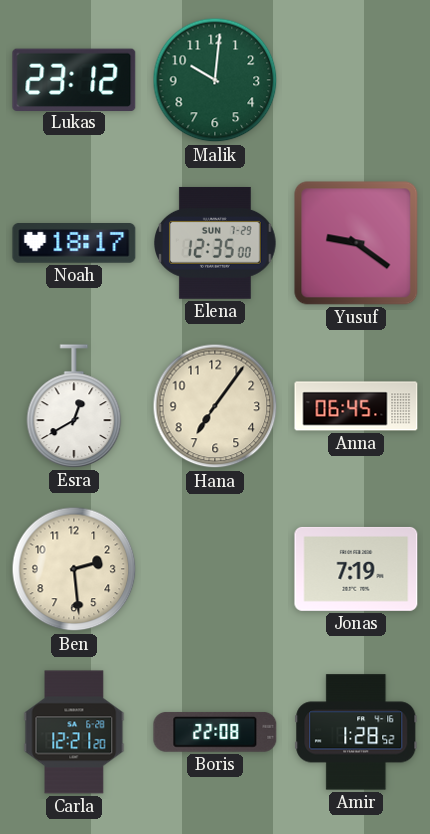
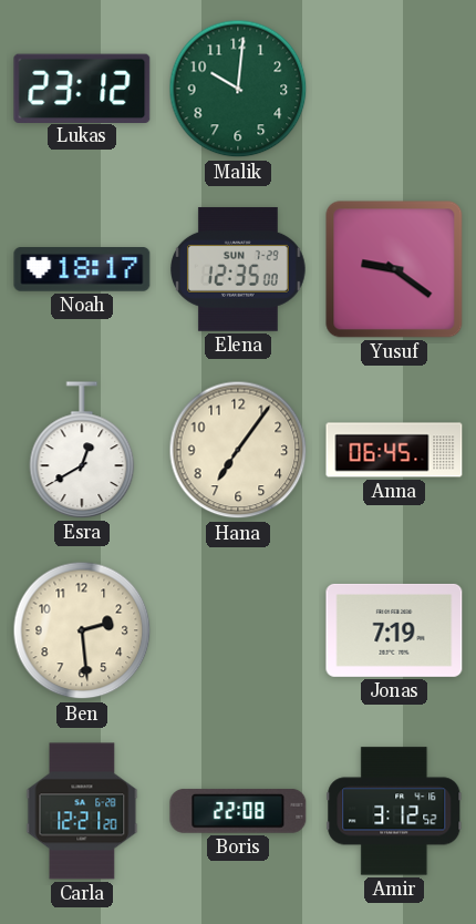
Amir: 1:28 -> 3:12
